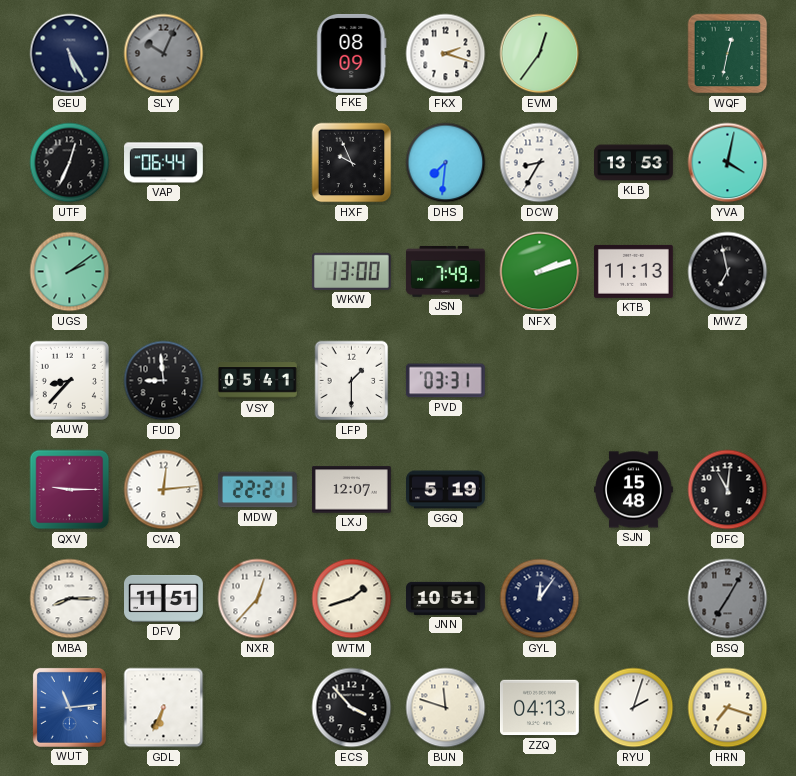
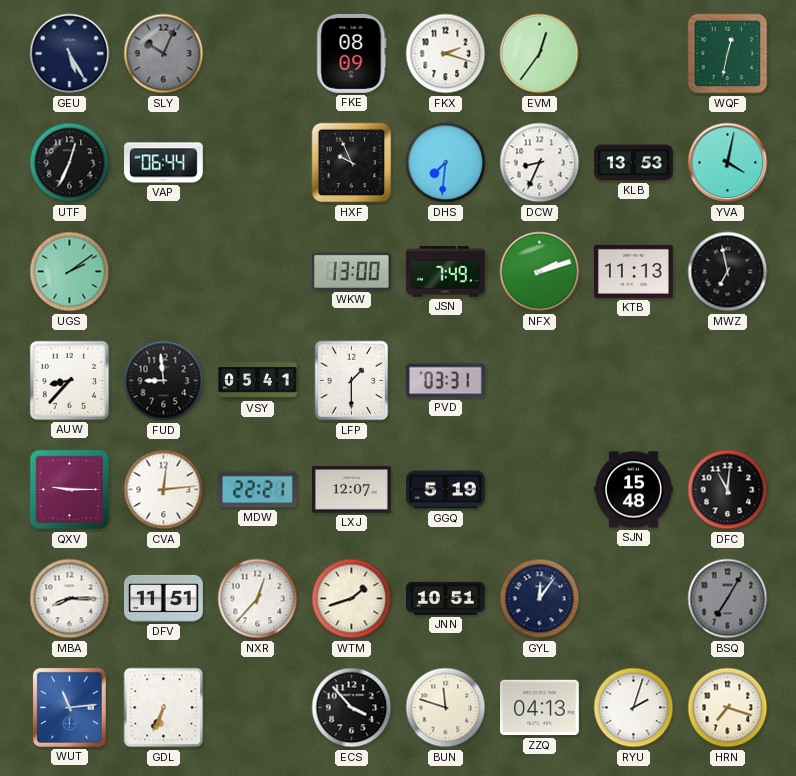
DCW: 8:35 -> 8:34
